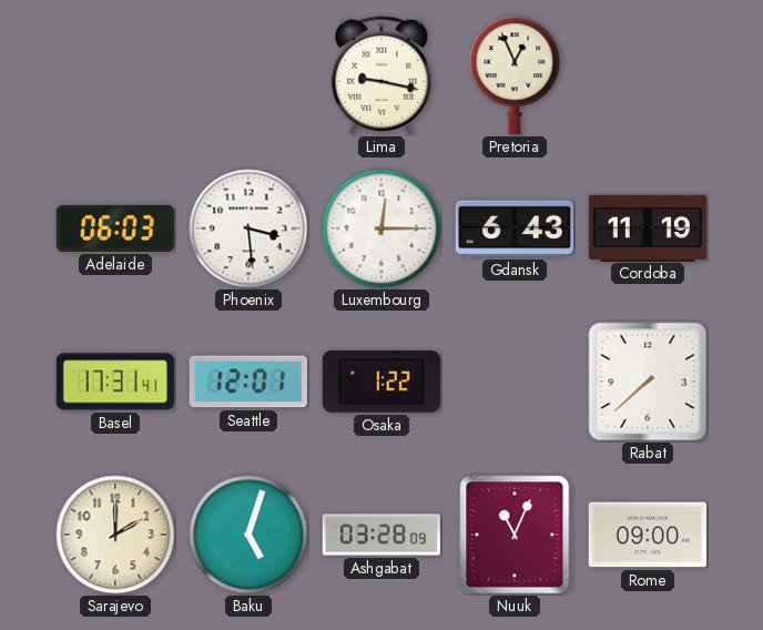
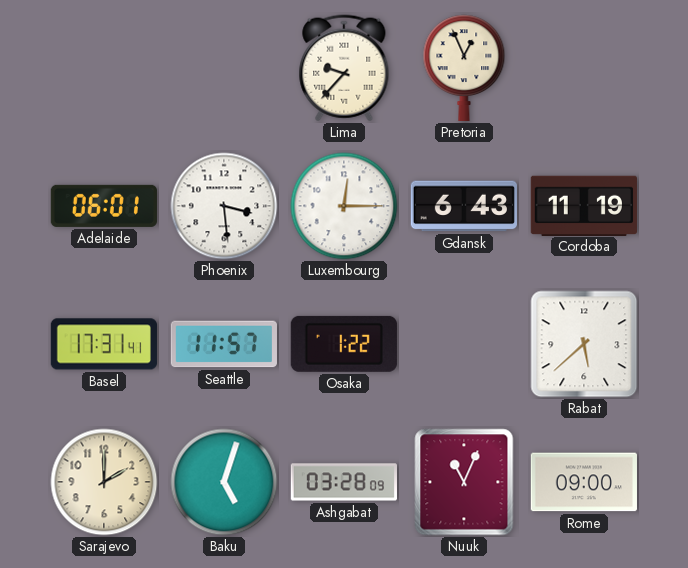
Lima: 9:17 -> 9:37
Adelaide: 06:03 -> 06:01
Seattle: 12:01 -> 11:57
Rabat: 7:38 -> 5:38
